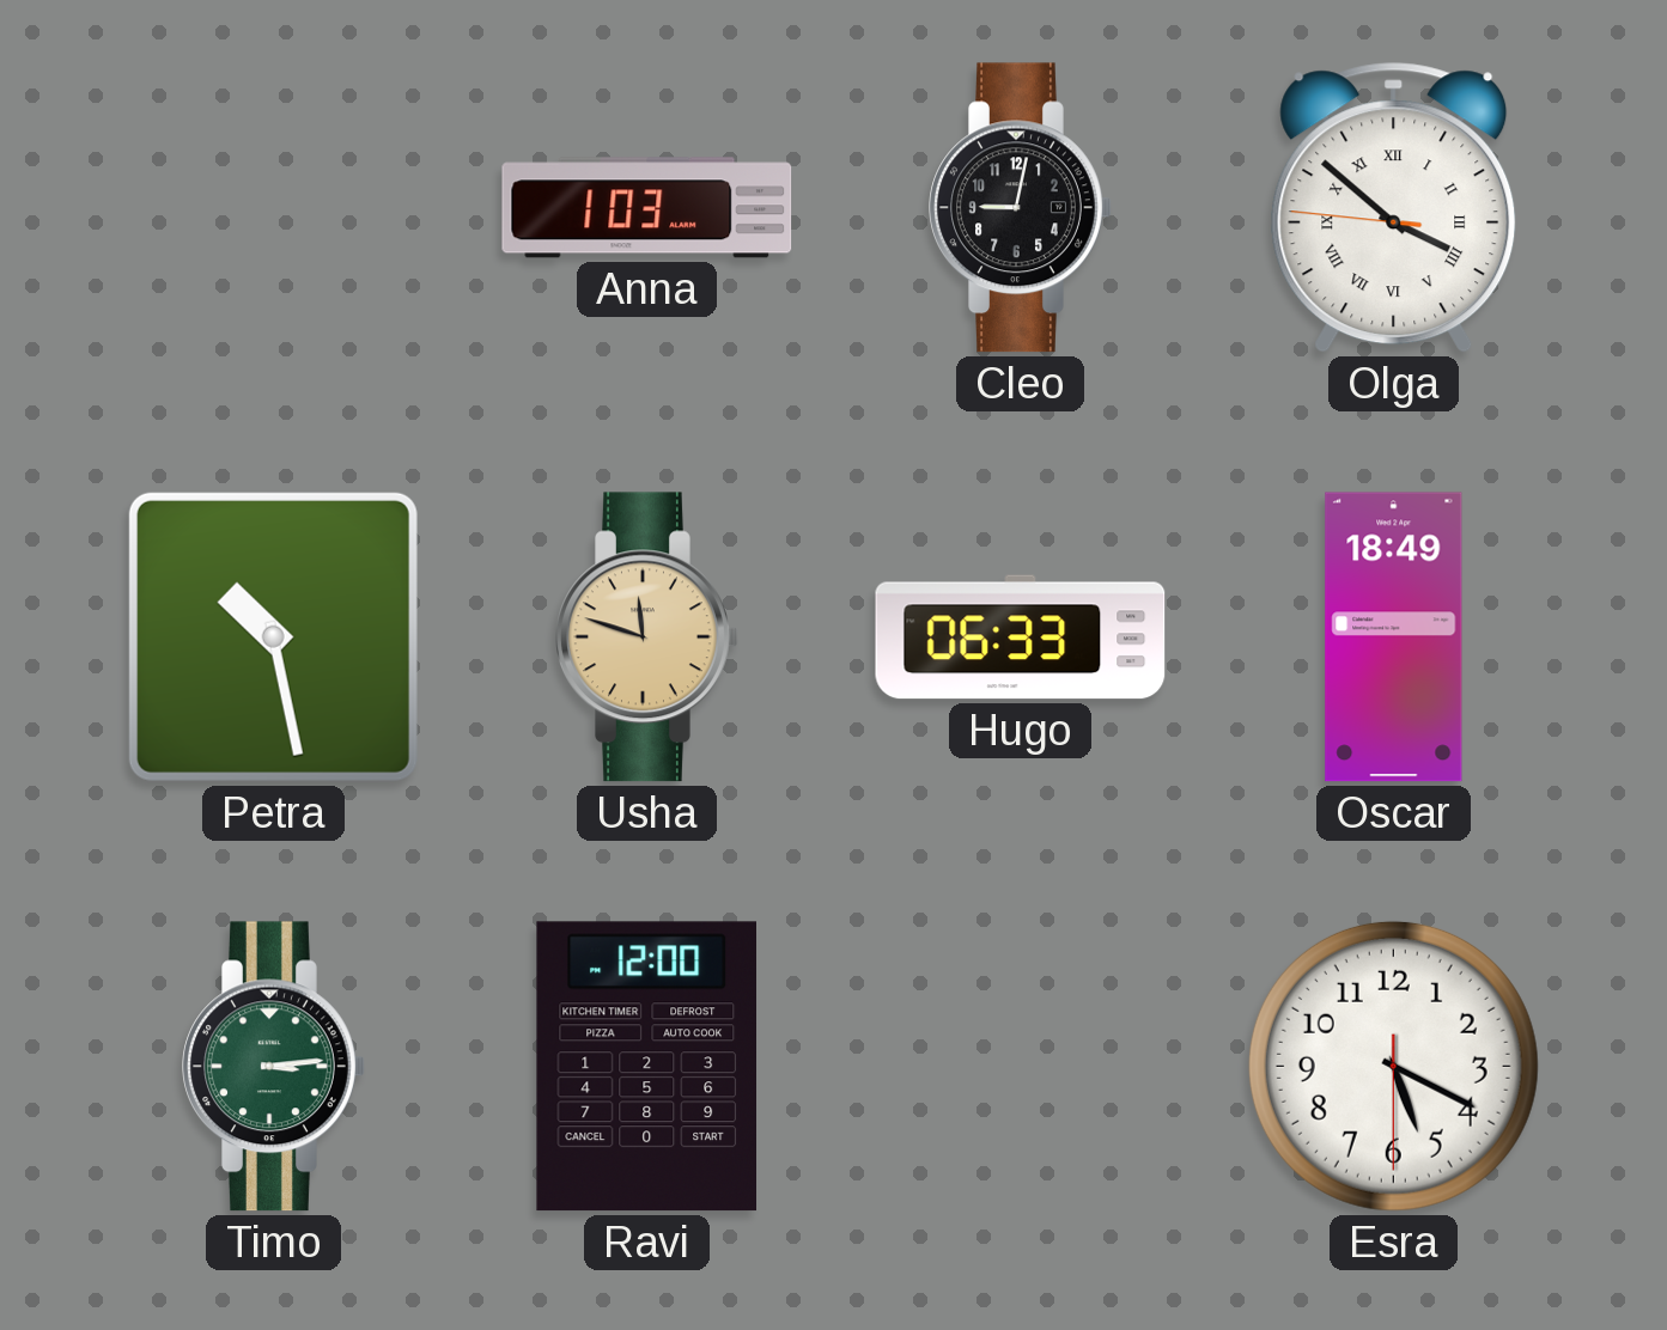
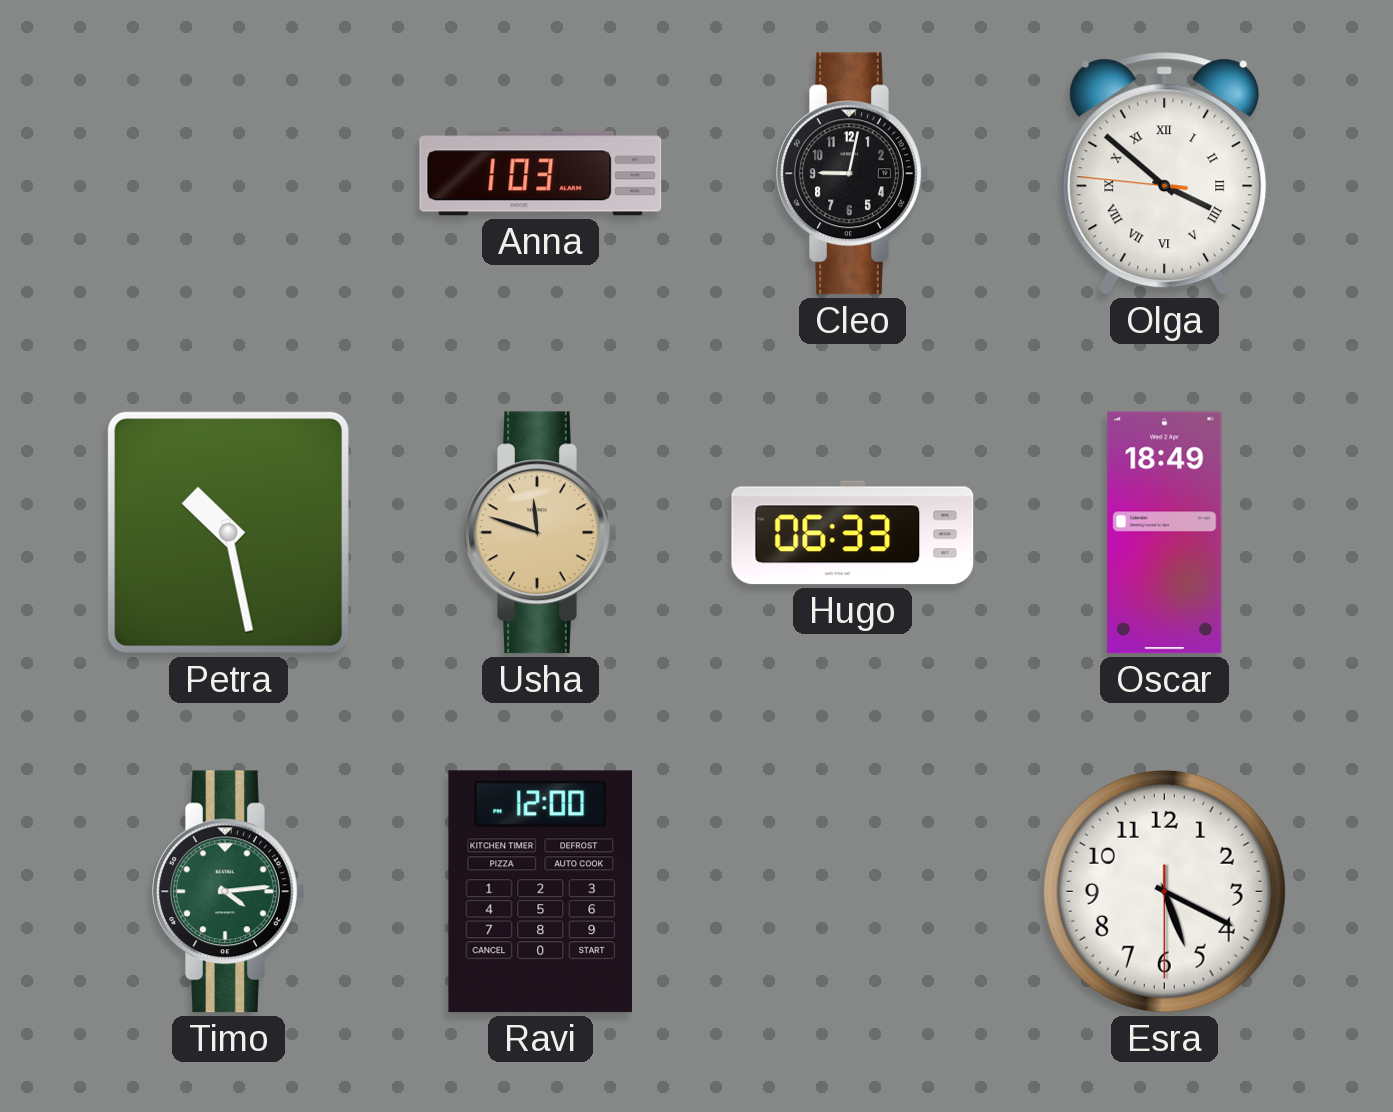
Timo: 3:14 -> 4:14
